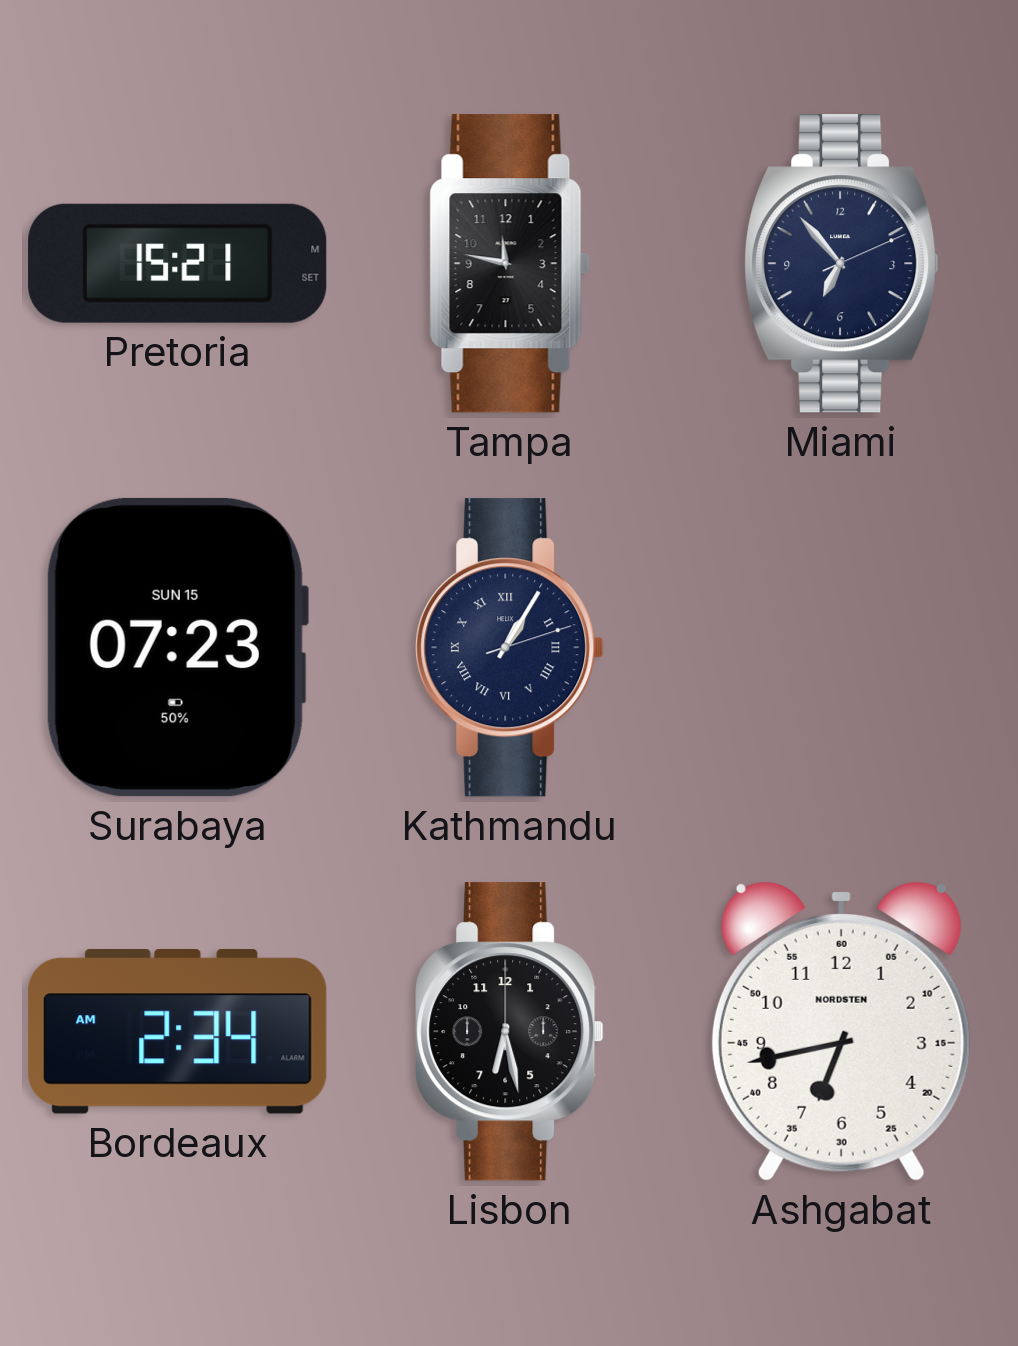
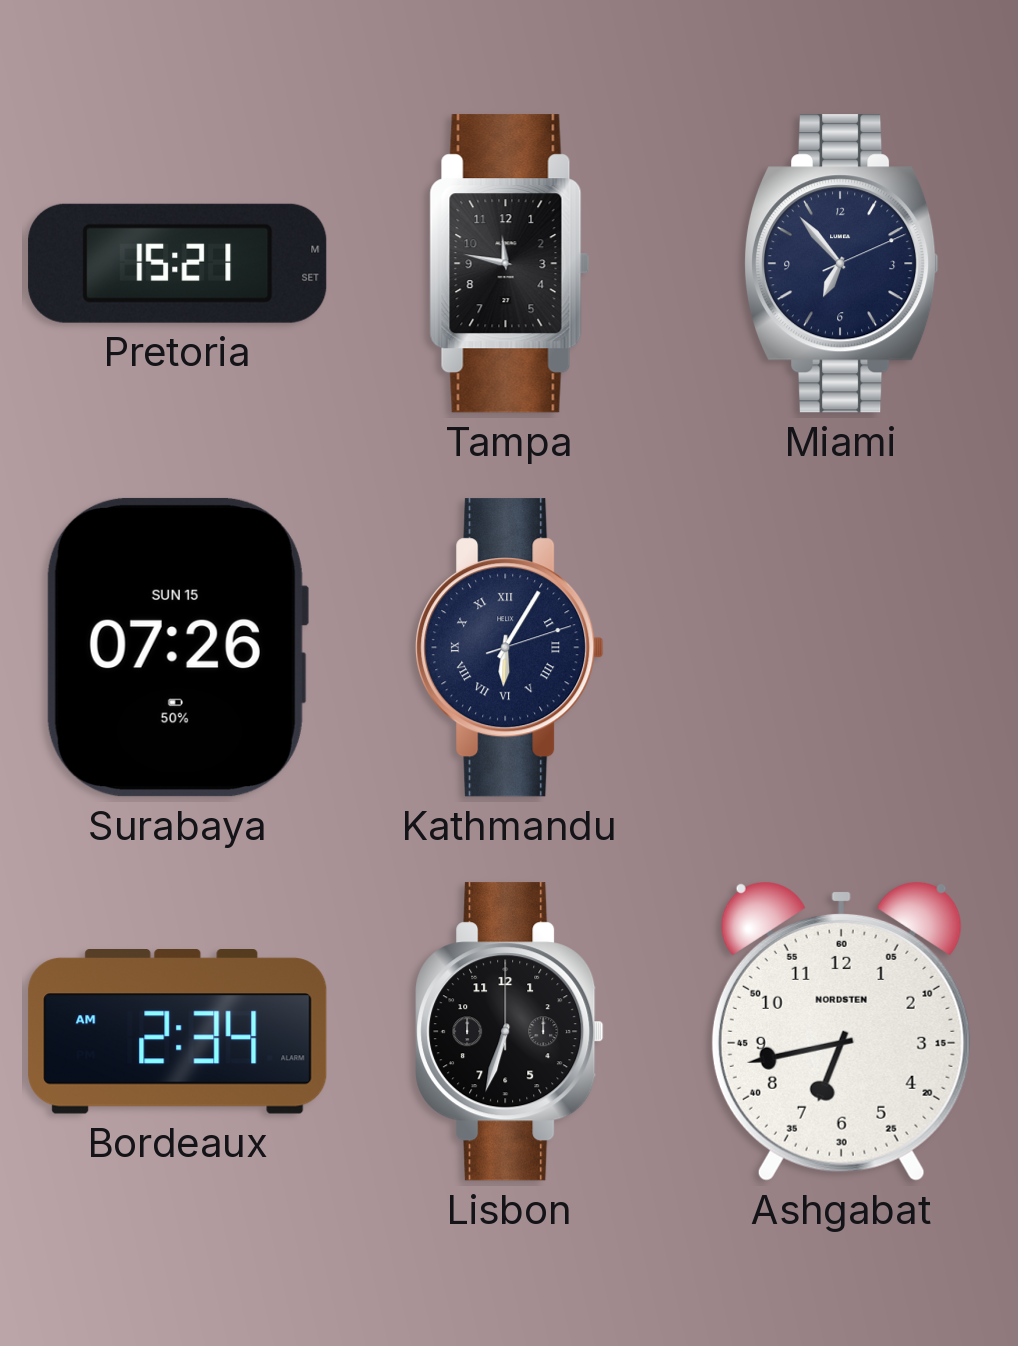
Surabaya: 07:23 -> 07:26
Kathmandu: 1:05 -> 6:05
Lisbon: 6:28 -> 6:33
